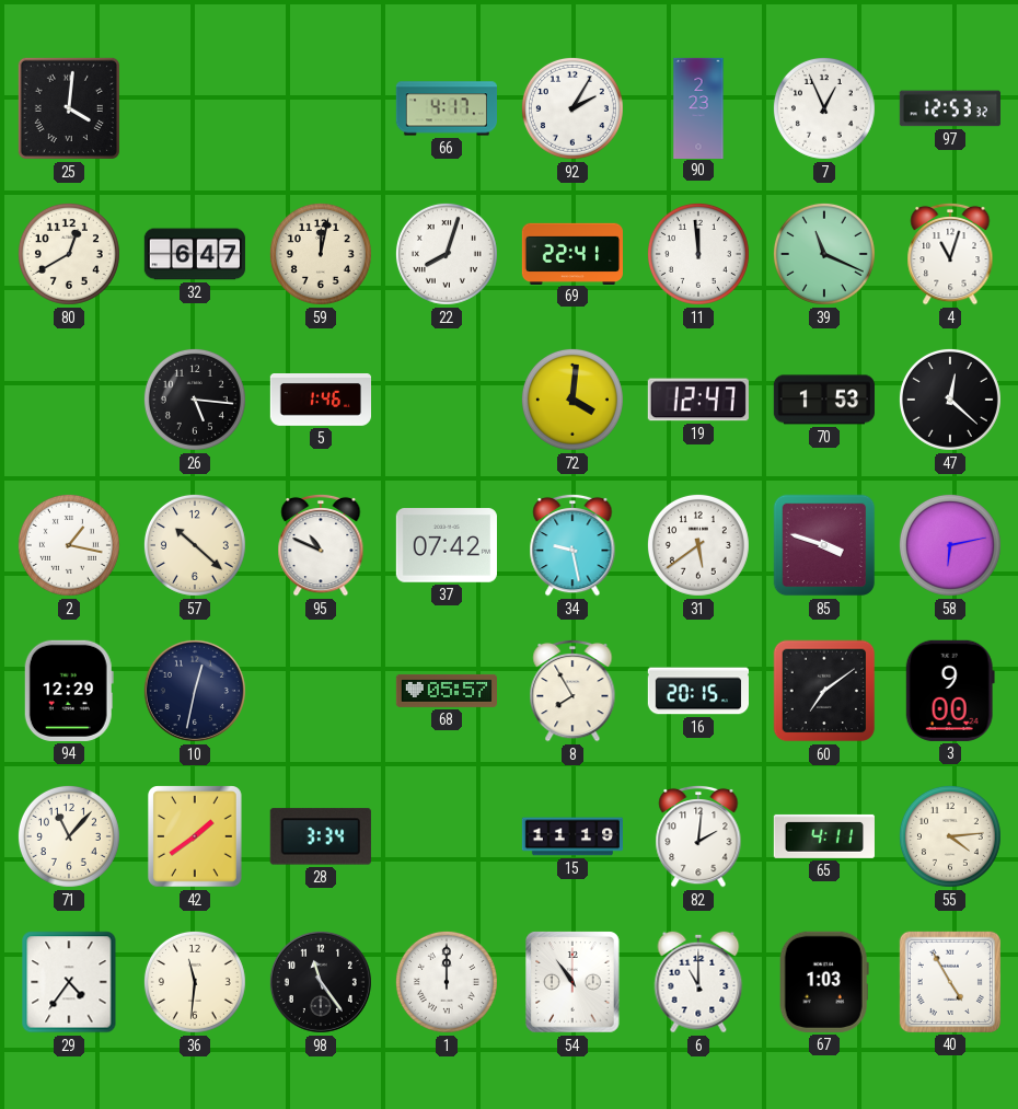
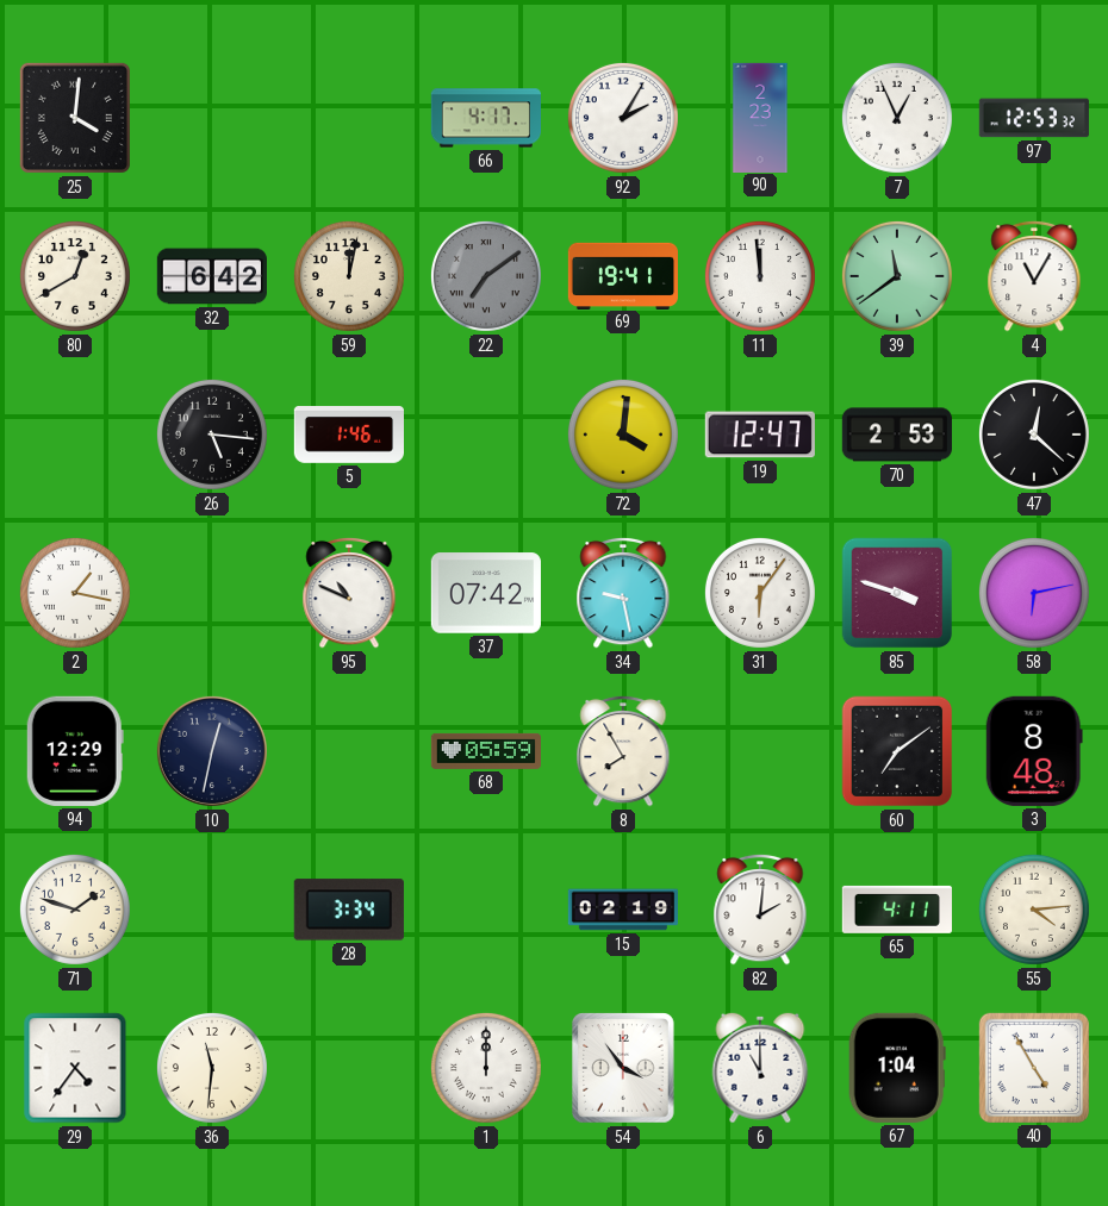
32: 6:47 -> 6:42
22: 8:03 -> 7:09
22 dial: white -> grey
69: 22:41 -> 19:41
39: 11:19 -> 11:39
4: 11:03 -> 11:05
70: 1:53 -> 2:53
57: 10:22 -> none
31: 5:39 -> 6:06
68: 05:57 -> 05:59
16: 20:15 -> none
3: 9:00 -> 8:48
71: 11:07 -> 1:48
42: 1:39 -> none
15: 11:19 -> 02:19
98: 11:24 -> none
54: 10:54 -> 3:54
67: 1:03 -> 1:04
